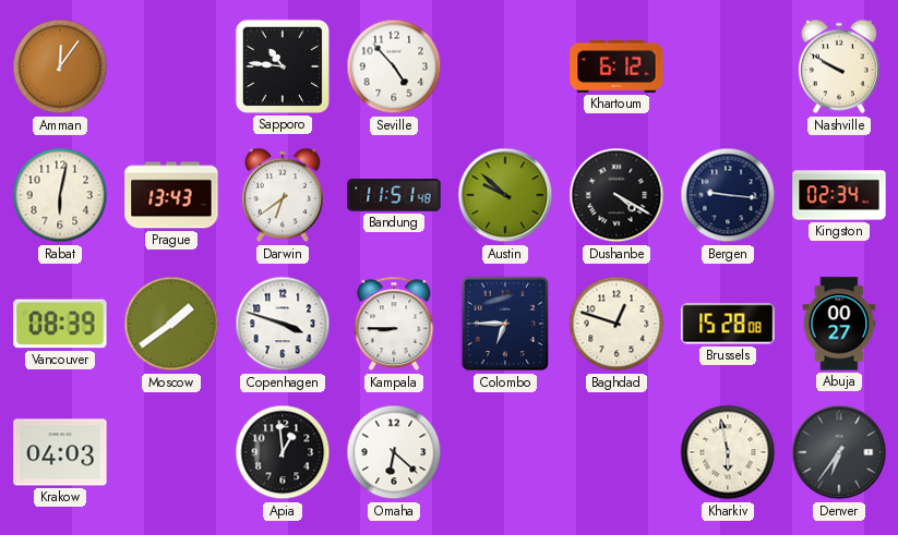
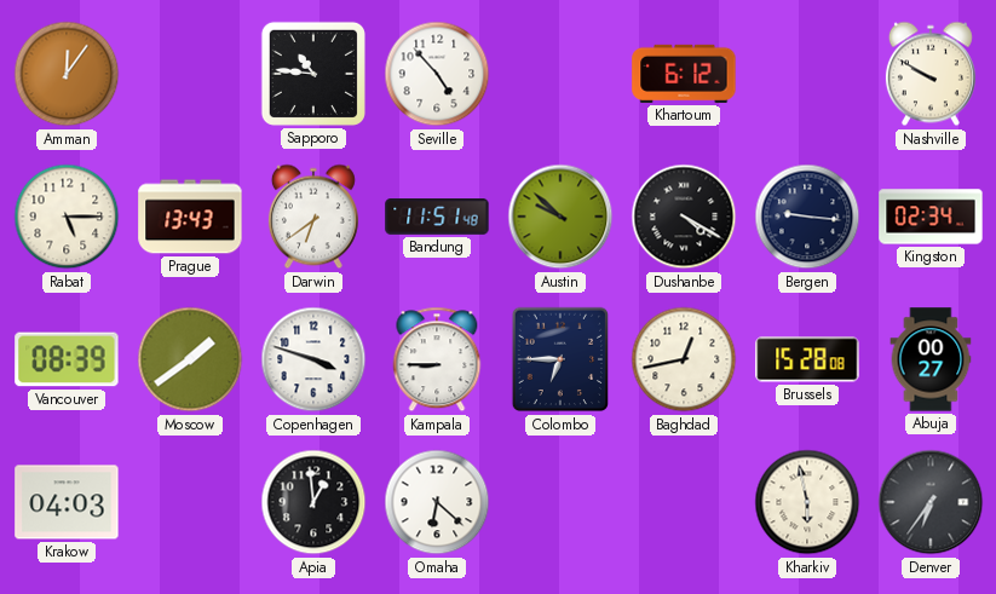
Rabat: 6:02 -> 5:15
Baghdad: 12:48 -> 12:43
